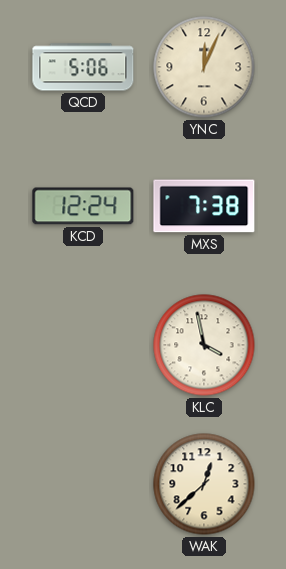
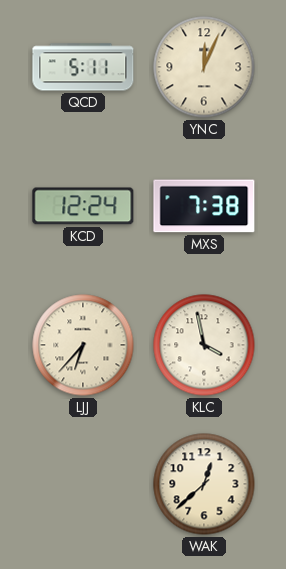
QCD: 5:06 -> 5:11
LJJ: none -> 6:37
